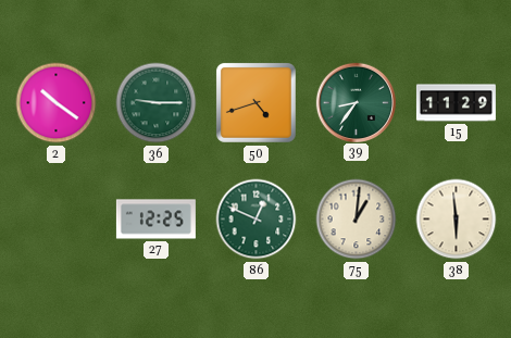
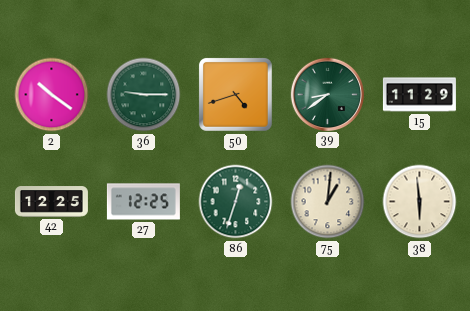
39: 8:36 -> 8:39
42: none -> 12:25
86: 12:49 -> 12:33
